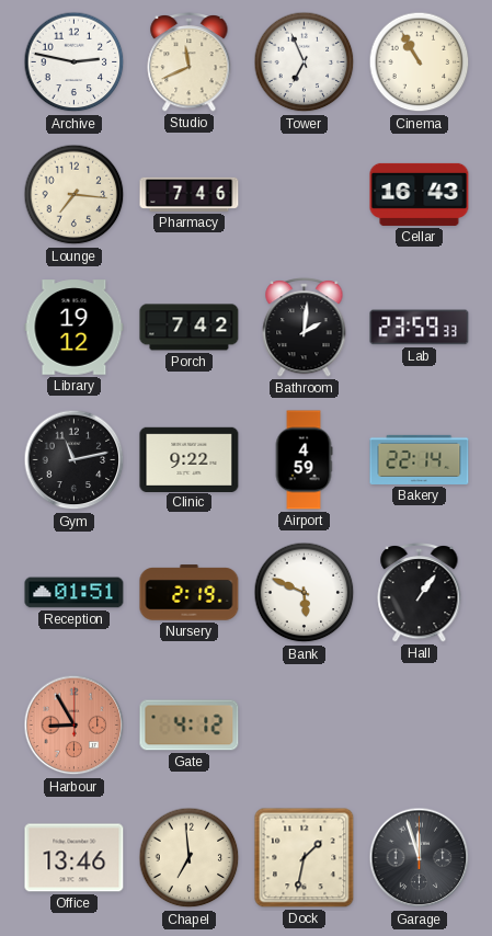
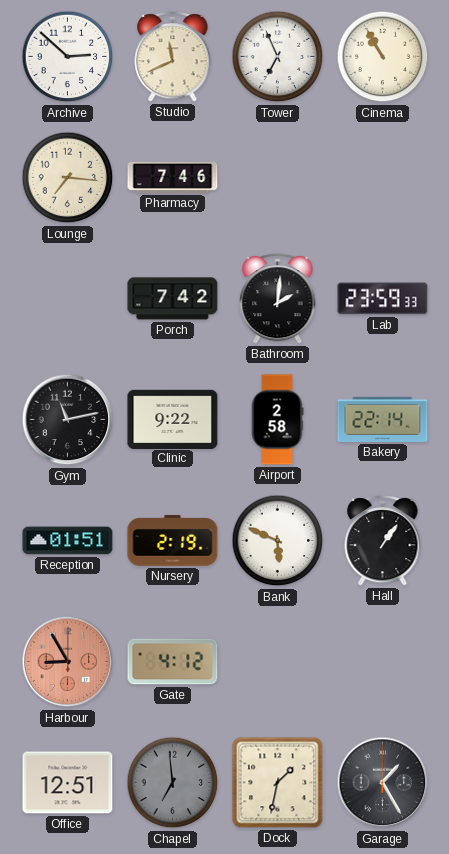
Archive: 2:47 -> 2:52
Cellar: 16:43 -> none
Library: 19:12 -> none
Airport: 4:59 -> 2:58
Office: 13:46 -> 12:51
Chapel dial: cream -> grey
Garage: 11:57 -> 1:25
